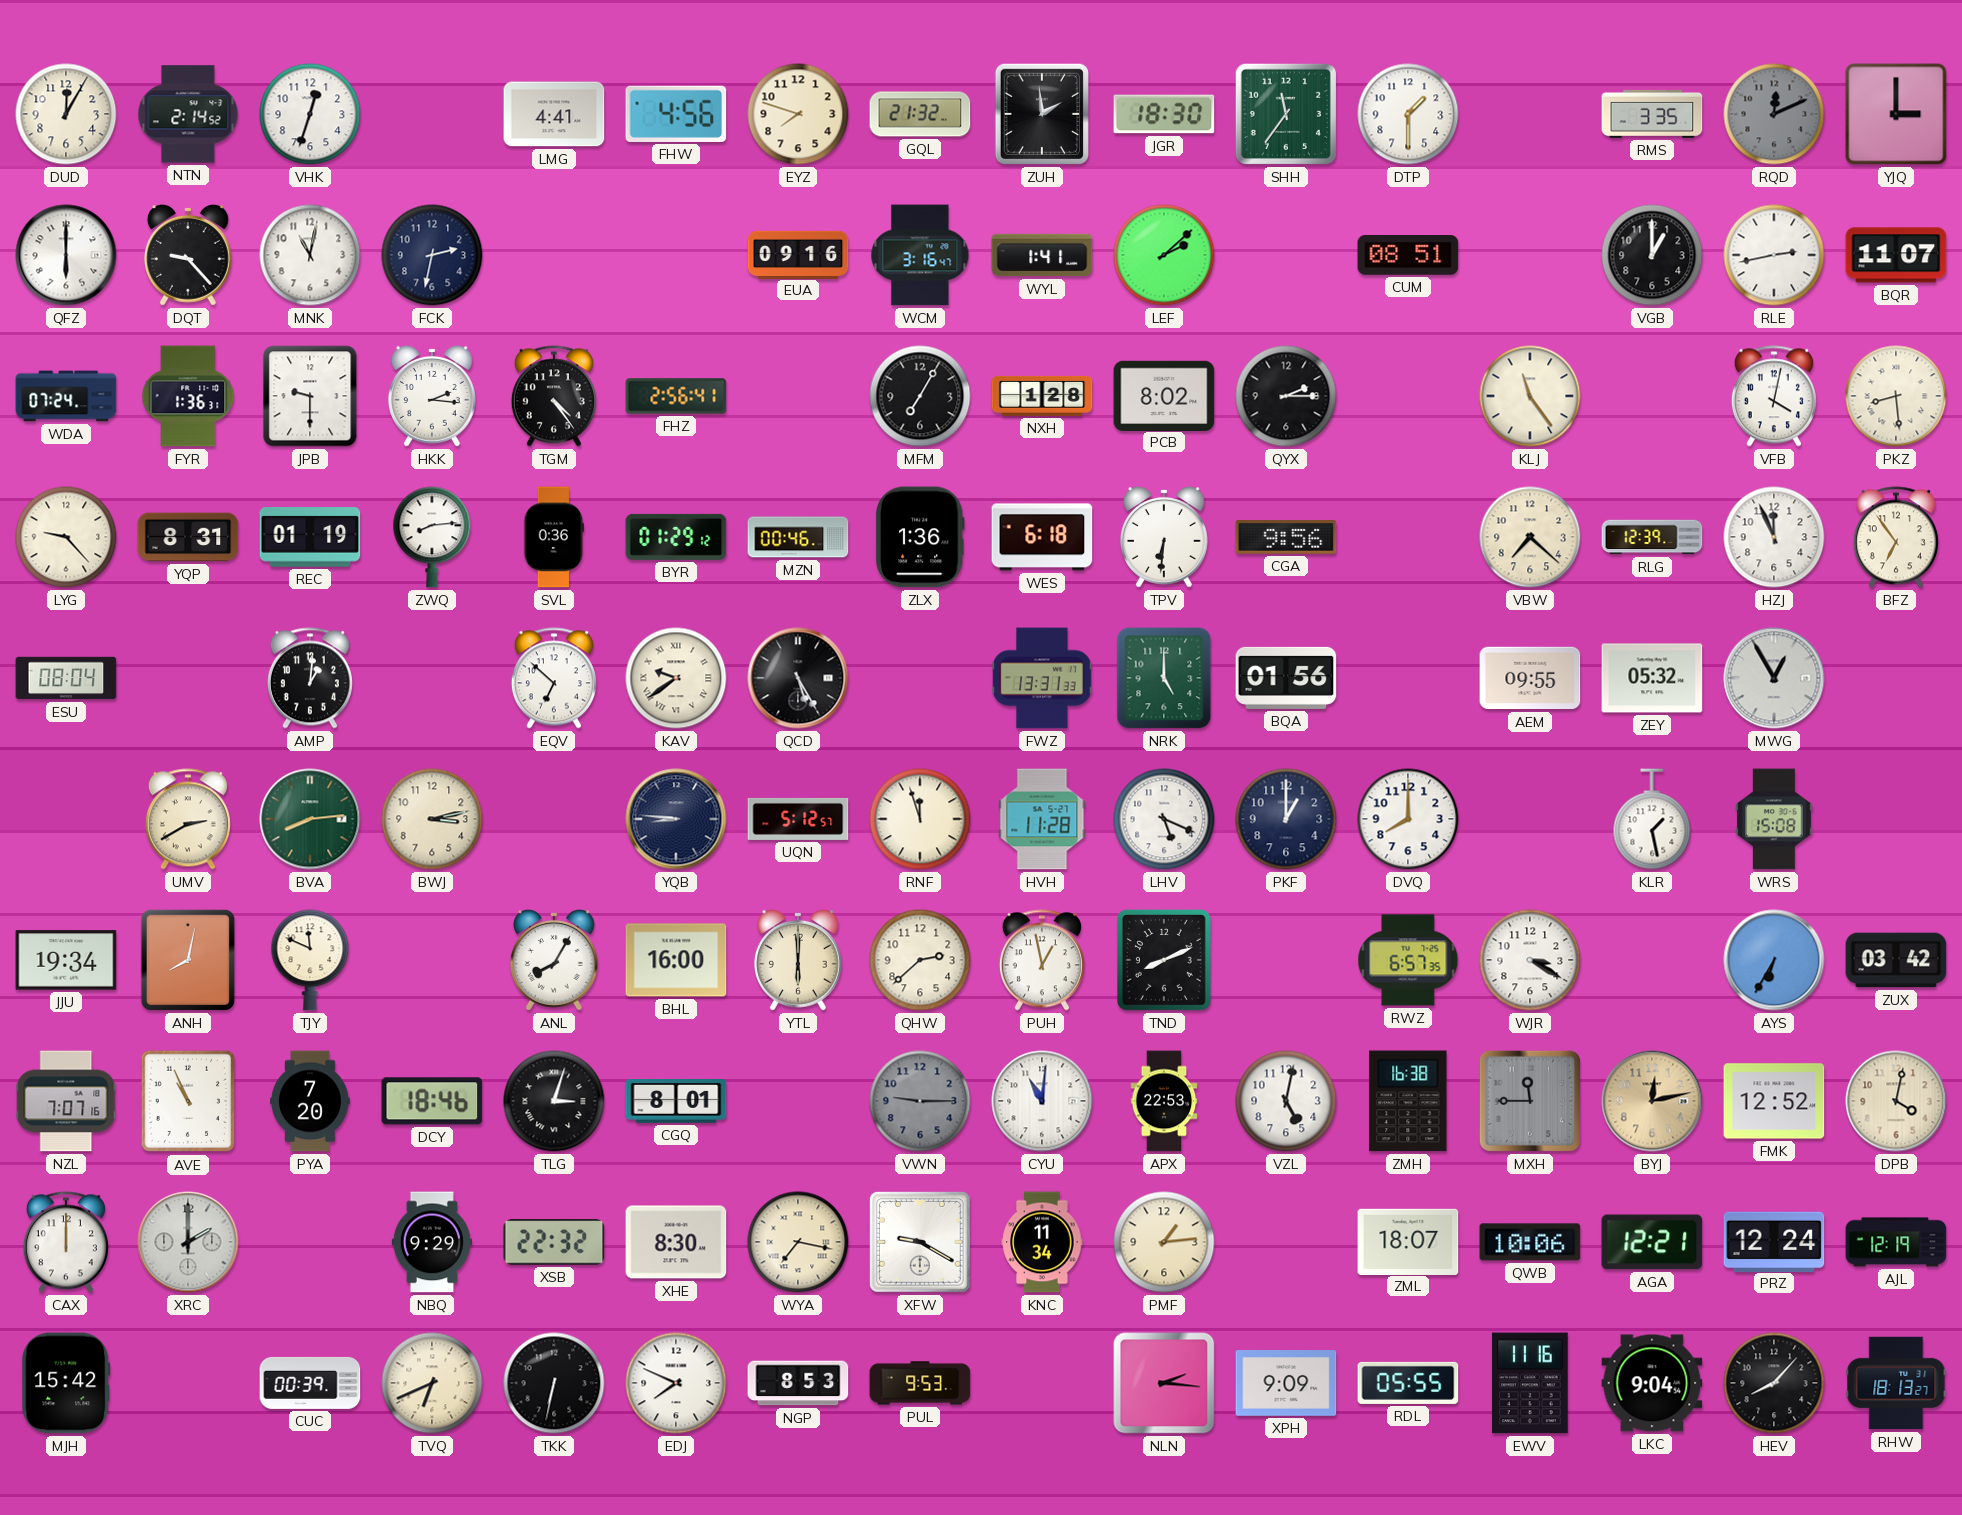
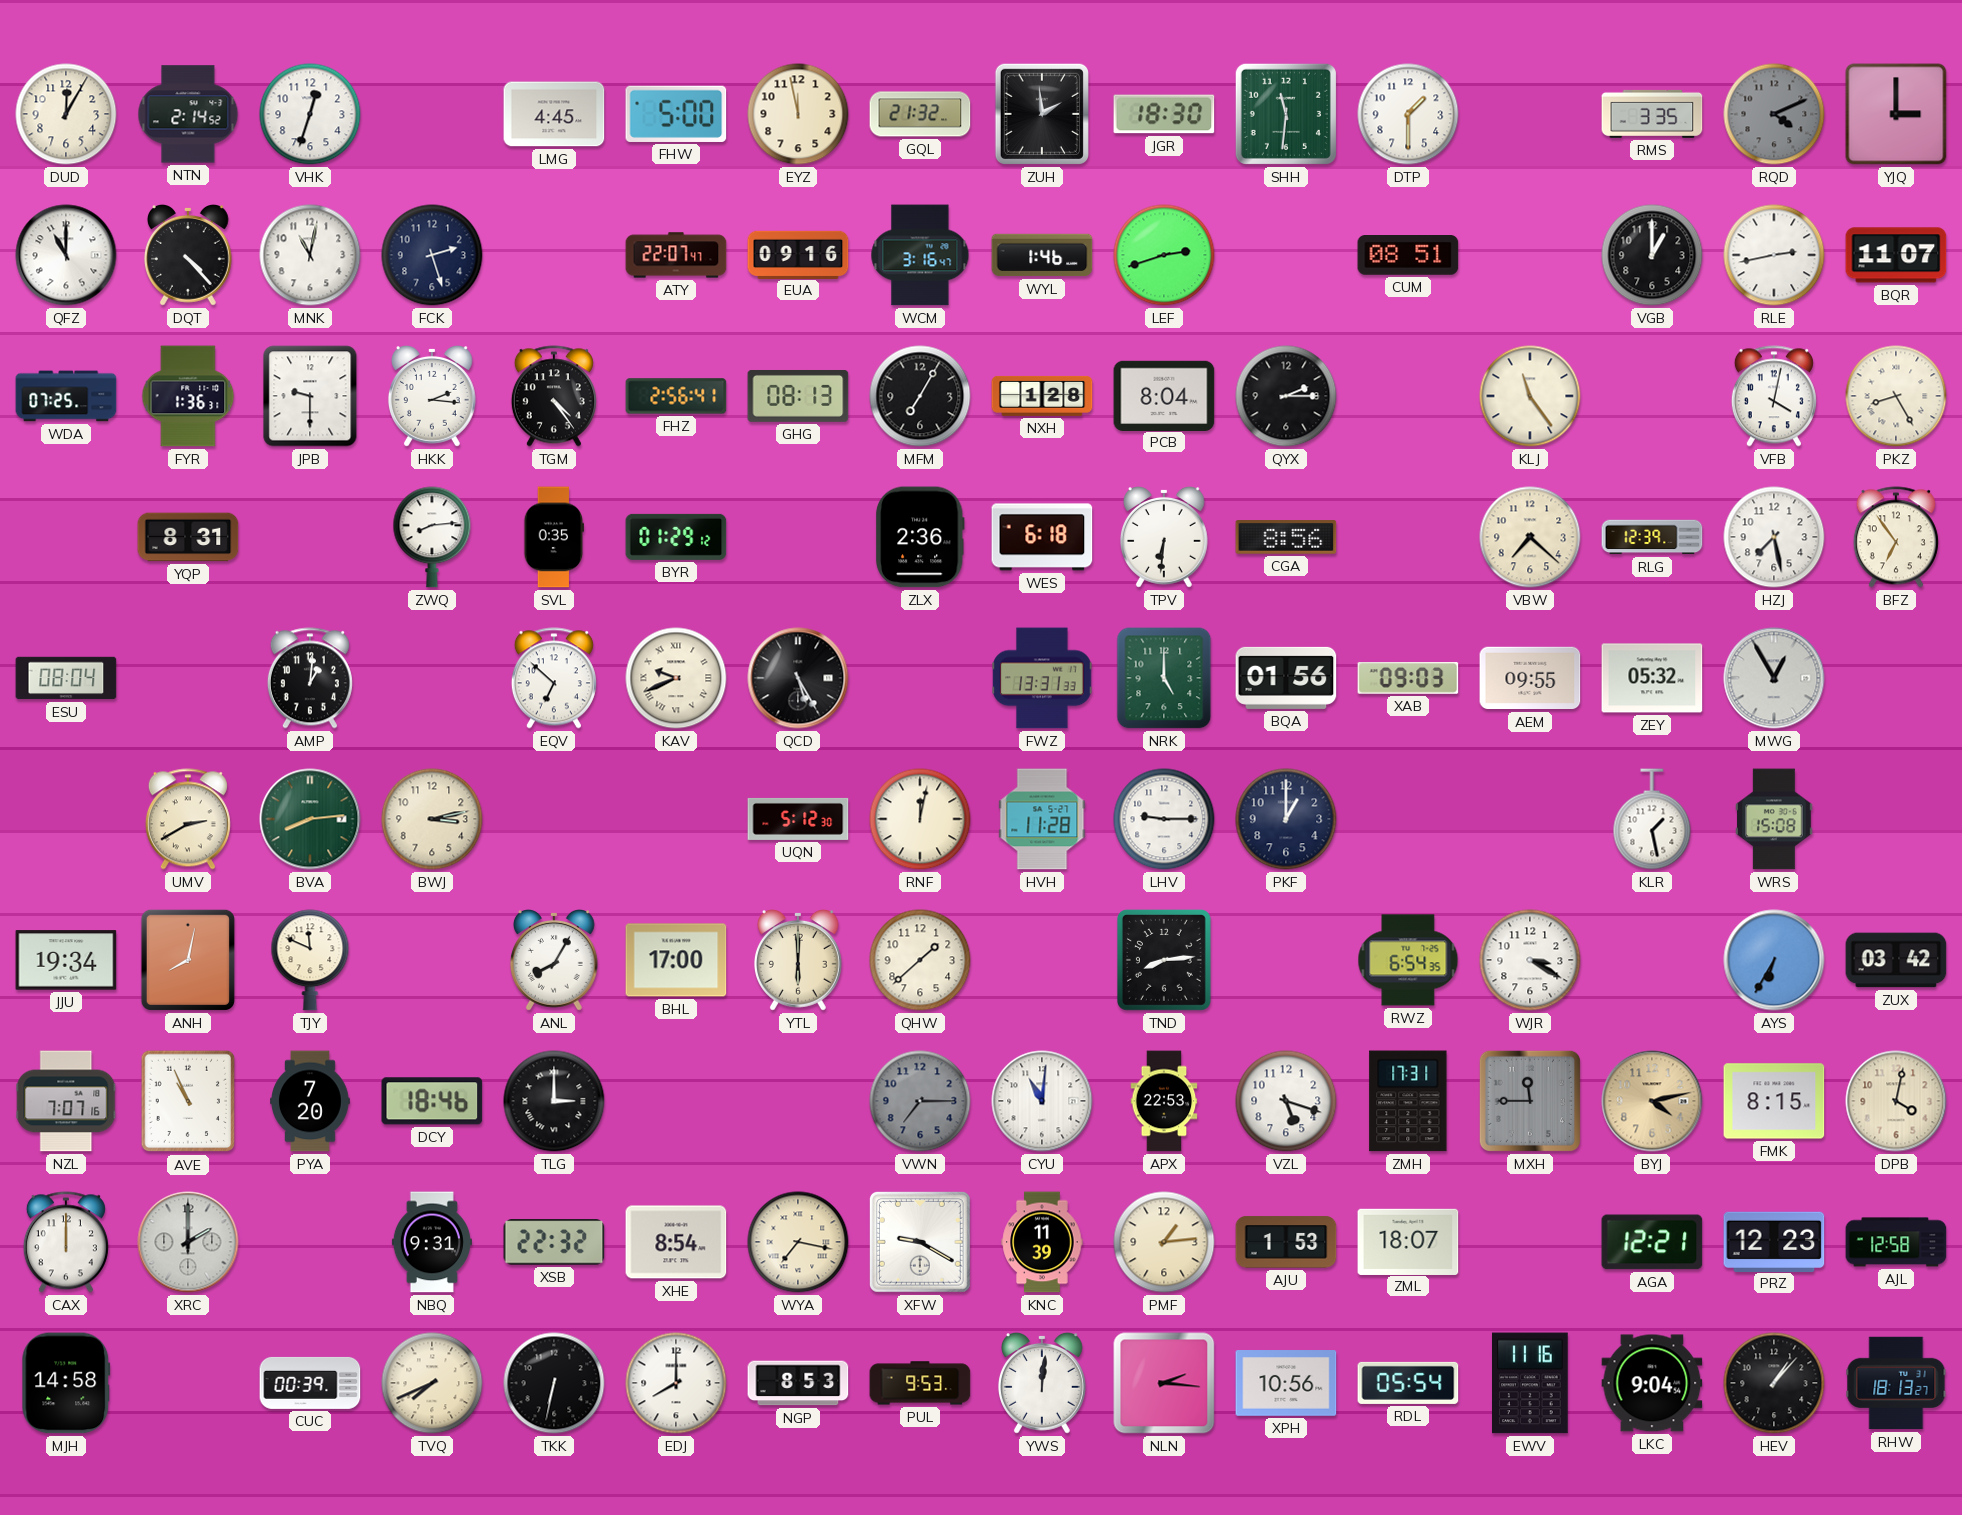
LMG: 4:41 -> 4:45
FHW: 4:56 -> 5:00
EYZ: 7:48 -> 11:58
SHH: 11:36 -> 11:31
RQD: 12:11 -> 4:11
QFZ: 6:00 -> 11:00
DQT: 9:23 -> 4:23
FCK: 2:32 -> 2:27
ATY: none -> 22:07
WYL: 1:41 -> 1:46
LEF: 2:08 -> 2:42
WDA: 07:24 -> 07:25
GHG: none -> 08:13
PCB: 8:02 -> 8:04
PKZ: 8:29 -> 8:25
LYG: 9:23 -> none
REC: 01:19 -> none
SVL: 0:36 -> 0:35
MZN: 00:46 -> none
ZLX: 1:36 -> 2:36
CGA: 9:56 -> 8:56
HZJ: 11:56 -> 7:28
KAV: 9:39 -> 9:41
XAB: none -> 09:03
YQB: 8:46 -> none
UQN: 5:12:57 -> 5:12:30
RNF: 11:57 -> 12:02
LHV: 5:19 -> 9:15
DVQ: 8:00 -> none
BHL: 16:00 -> 17:00
QHW: 2:38 -> 1:38
PUH: 12:58 -> none
TND: 8:11 -> 8:14
RWZ: 6:57 -> 6:54
TLG: 3:03 -> 3:00
CGQ: 8:01 -> none
VWN: 9:15 -> 7:15
VZL: 5:02 -> 5:18
ZMH: 16:38 -> 17:31
BYJ: 12:13 -> 4:13
FMK: 12:52 -> 8:15
NBQ: 9:29 -> 9:31
XHE: 8:30 -> 8:54
KNC: 11:34 -> 11:39
AJU: none -> 1:53
QWB: 10:06 -> none
PRZ: 12:24 -> 12:23
AJL: 12:19 -> 12:58
MJH: 15:42 -> 14:58
TVQ: 6:41 -> 7:41
EDJ: 7:49 -> 8:00
YWS: none -> 12:01
XPH: 9:09 -> 10:56
RDL: 05:55 -> 05:54
HEV: 8:07 -> 1:07
